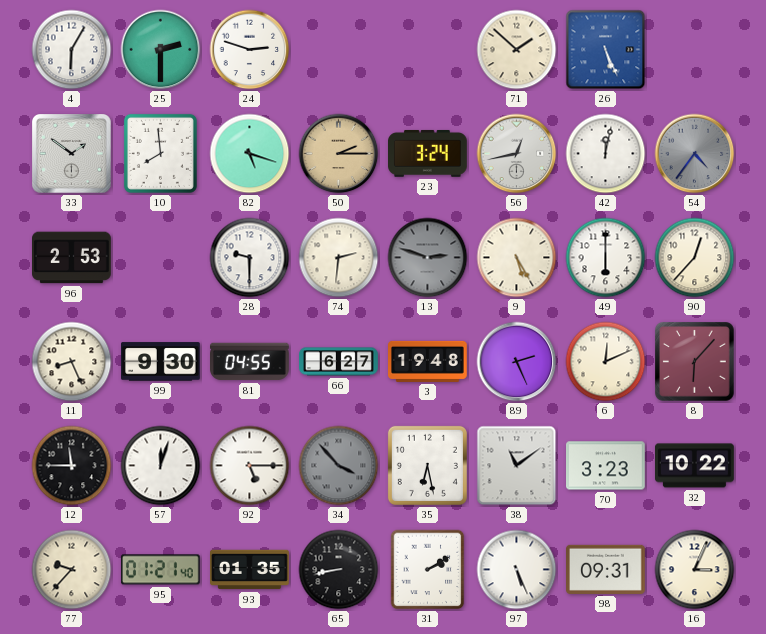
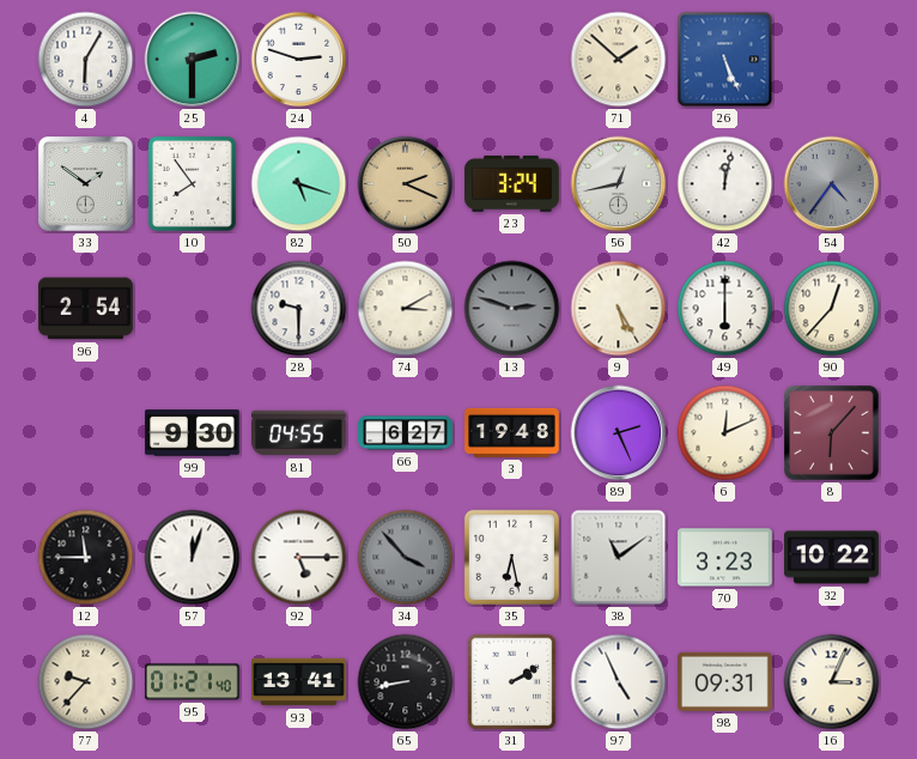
10: 7:59 -> 7:54
50: 2:15 -> 2:19
96: 2:53 -> 2:54
74: 2:31 -> 3:10
11: 8:26 -> none
93: 01:35 -> 13:41
97: 5:26 -> 4:56
